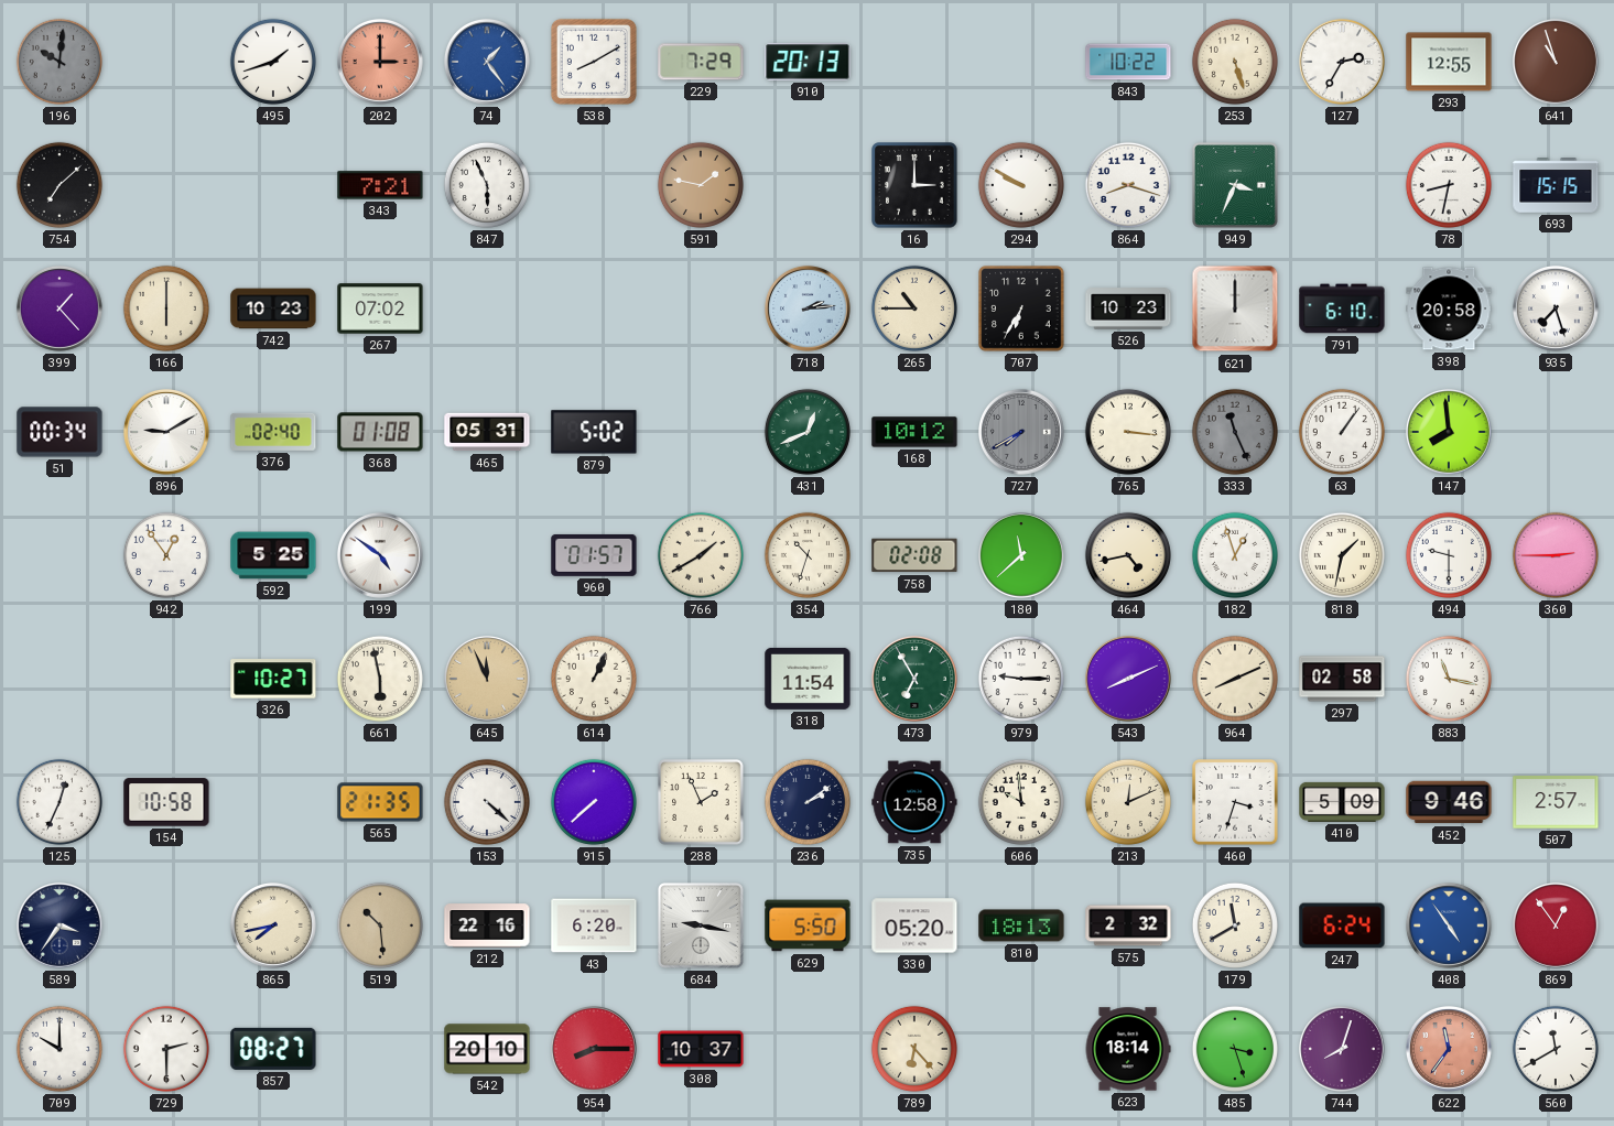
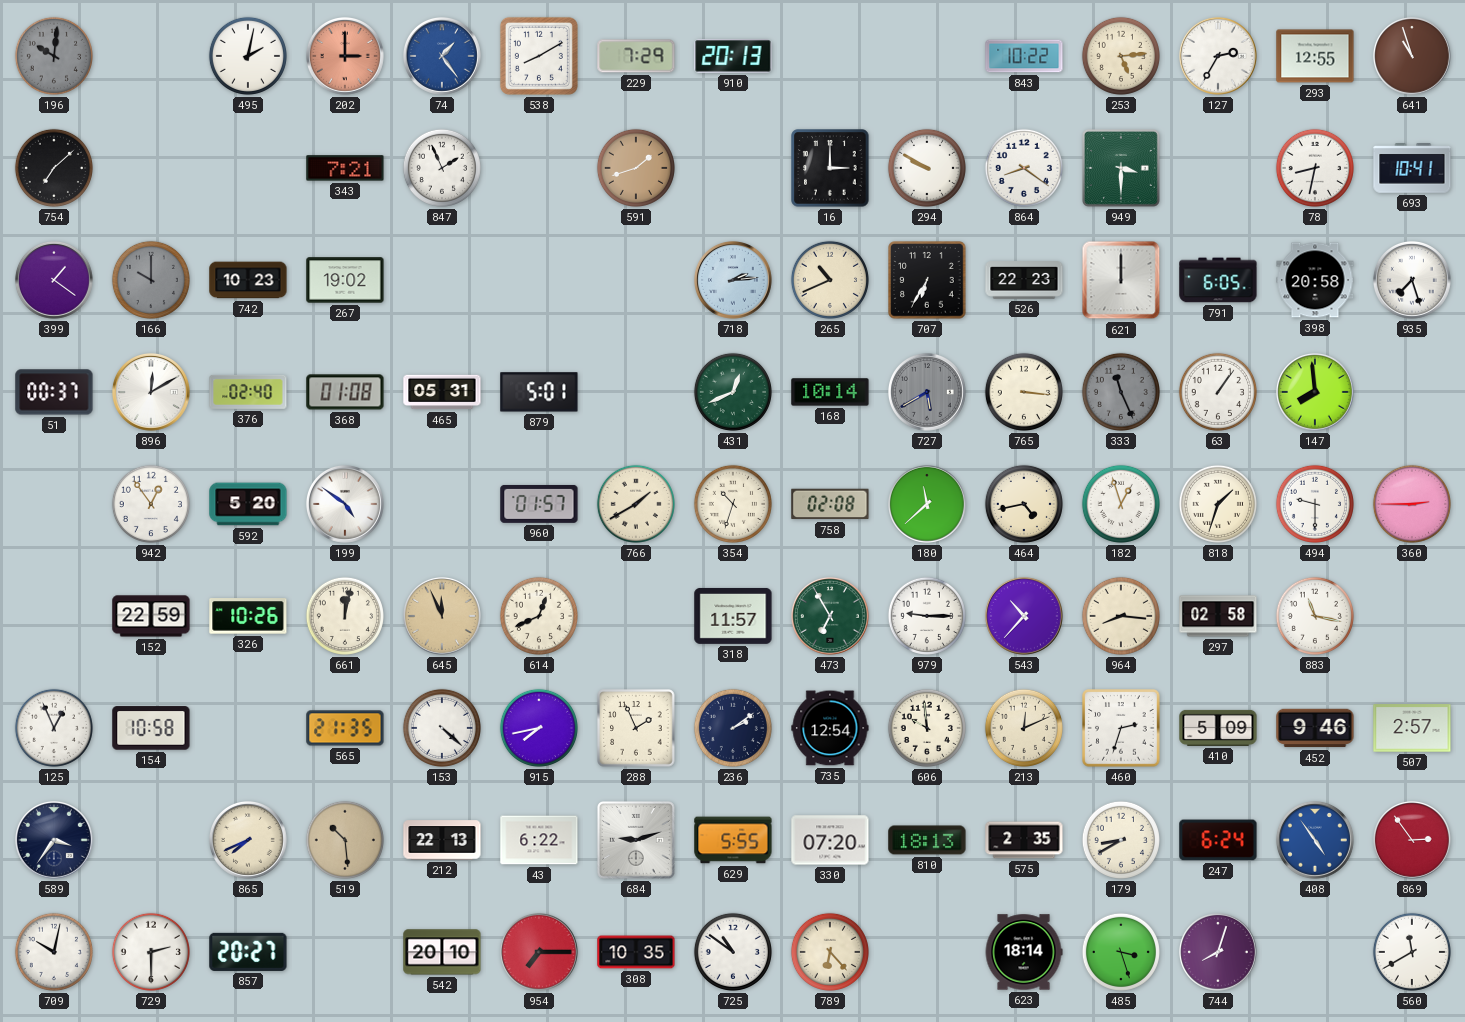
495: 1:42 -> 2:02
253: 5:27 -> 5:14
847: 5:56 -> 1:56
591: 1:47 -> 1:42
864: 8:18 -> 8:21
949: 3:34 -> 3:30
693: 15:15 -> 10:41
399: 1:23 -> 1:21
166: 6:00 -> 10:00
166 dial: cream -> grey
267: 07:02 -> 19:02
265: 10:45 -> 10:41
526: 10:23 -> 22:23
791: 6:10 -> 6:05
51: 00:34 -> 00:37
896: 9:10 -> 12:10
879: 5:02 -> 5:01
168: 10:12 -> 10:14
727: 7:40 -> 5:40
592: 5:25 -> 5:20
818: 1:32 -> 1:33
152: none -> 22:59
326: 10:27 -> 10:26
661: 5:58 -> 12:02
614: 1:04 -> 12:41
318: 11:54 -> 11:57
543: 8:11 -> 10:37
964: 8:11 -> 8:16
125: 12:34 -> 12:56
915: 7:38 -> 7:43
735: 12:58 -> 12:54
460: 3:33 -> 2:33
865: 7:43 -> 7:41
212: 22:16 -> 22:13
43: 6:20 -> 6:22
684: 9:17 -> 9:12
629: 5:50 -> 5:55
330: 05:20 -> 07:20
575: 2:32 -> 2:35
179: 11:40 -> 8:40
869: 12:54 -> 2:54
709: 10:00 -> 10:02
857: 08:27 -> 20:27
954: 8:15 -> 7:15
308: 10:37 -> 10:35
725: none -> 10:51
622: 11:36 -> none
